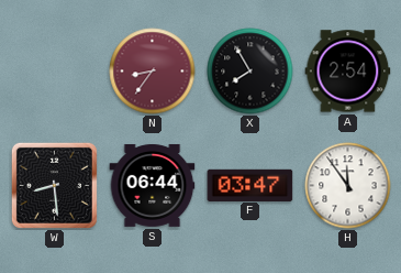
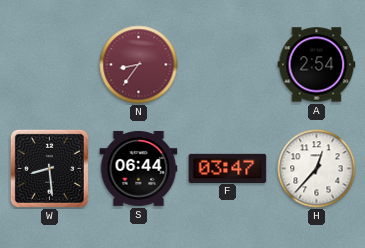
X: 7:55 -> none
H: 11:54 -> 12:37
